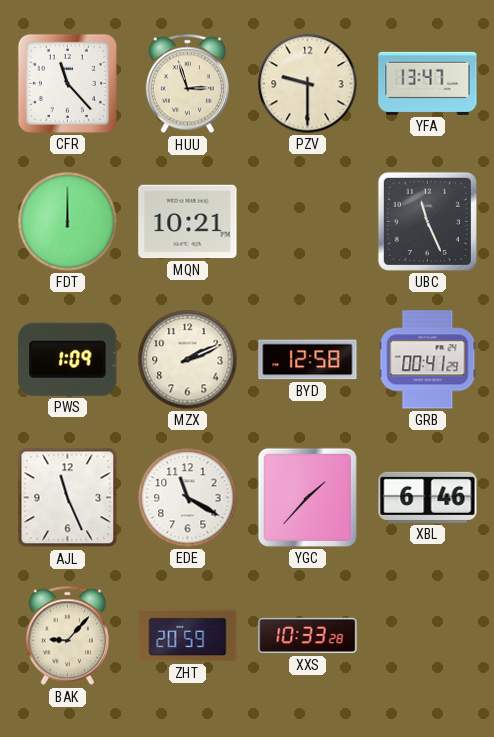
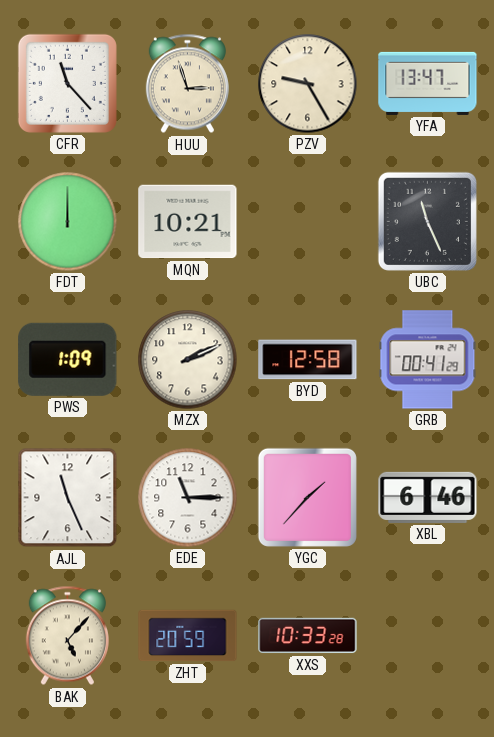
PZV: 9:30 -> 9:25
EDE: 11:20 -> 11:15
BAK: 9:07 -> 5:07
